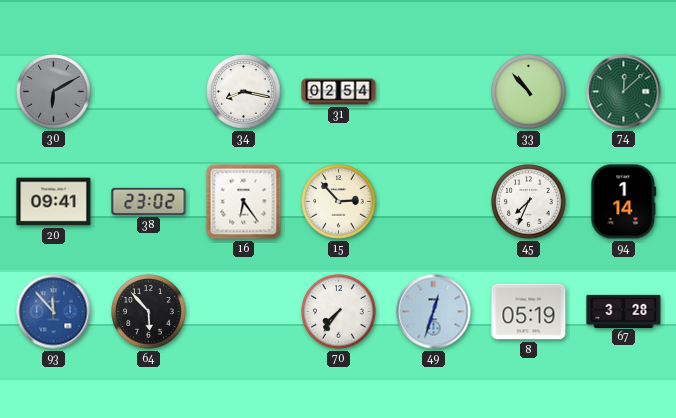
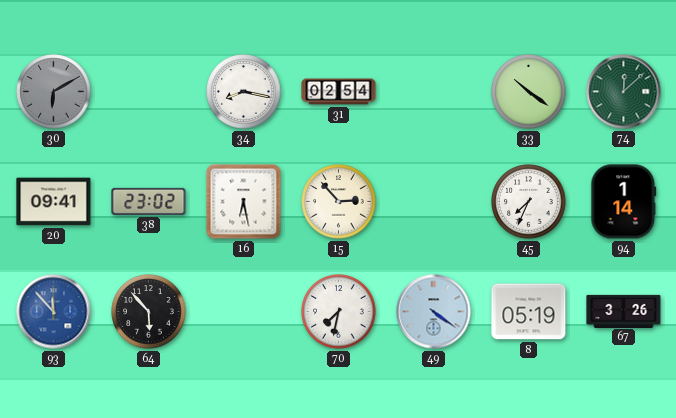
33: 10:53 -> 10:21
16: 6:24 -> 6:28
70: 7:36 -> 7:32
49: 12:33 -> 4:21
67: 3:28 -> 3:26
